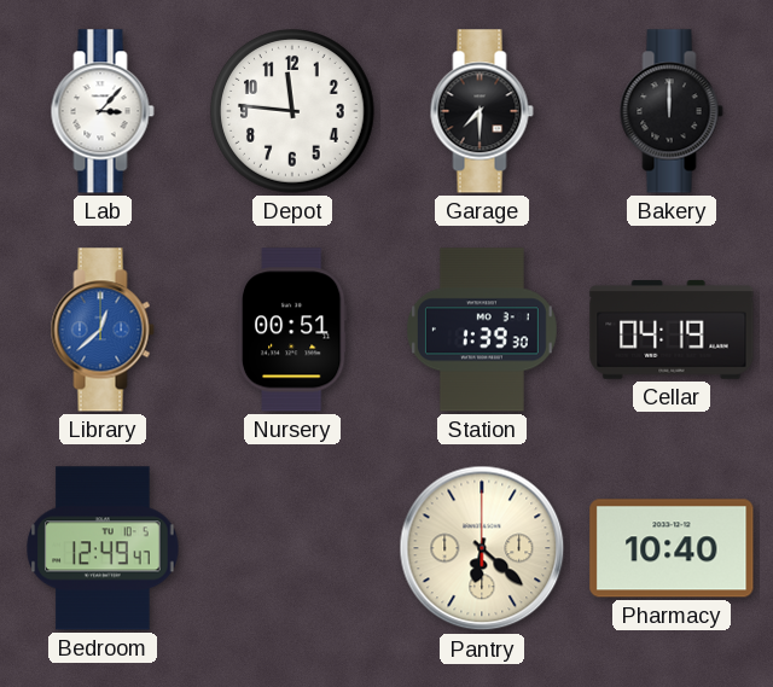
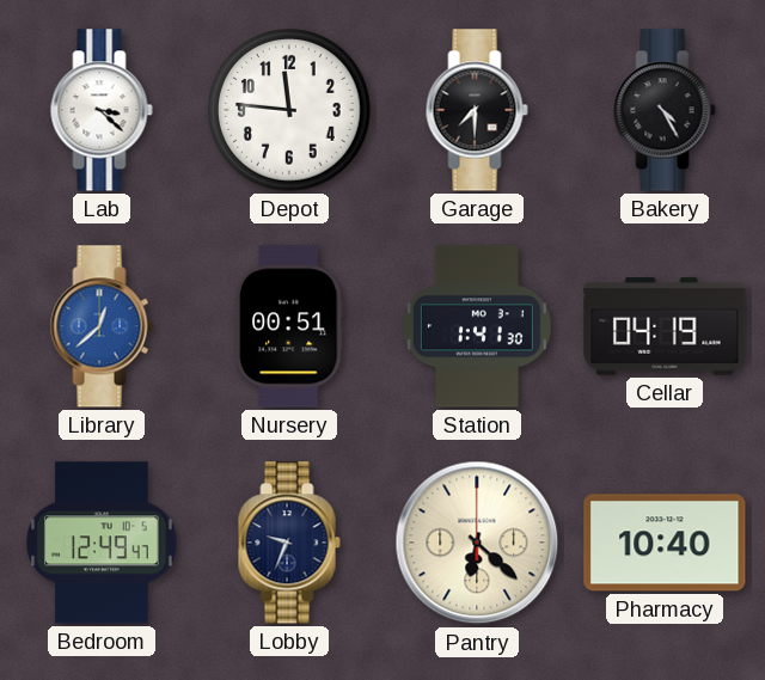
Lab: 3:07 -> 3:22
Bakery: 12:00 -> 4:25
Station: 1:39 -> 1:41
Lobby: none -> 9:34
